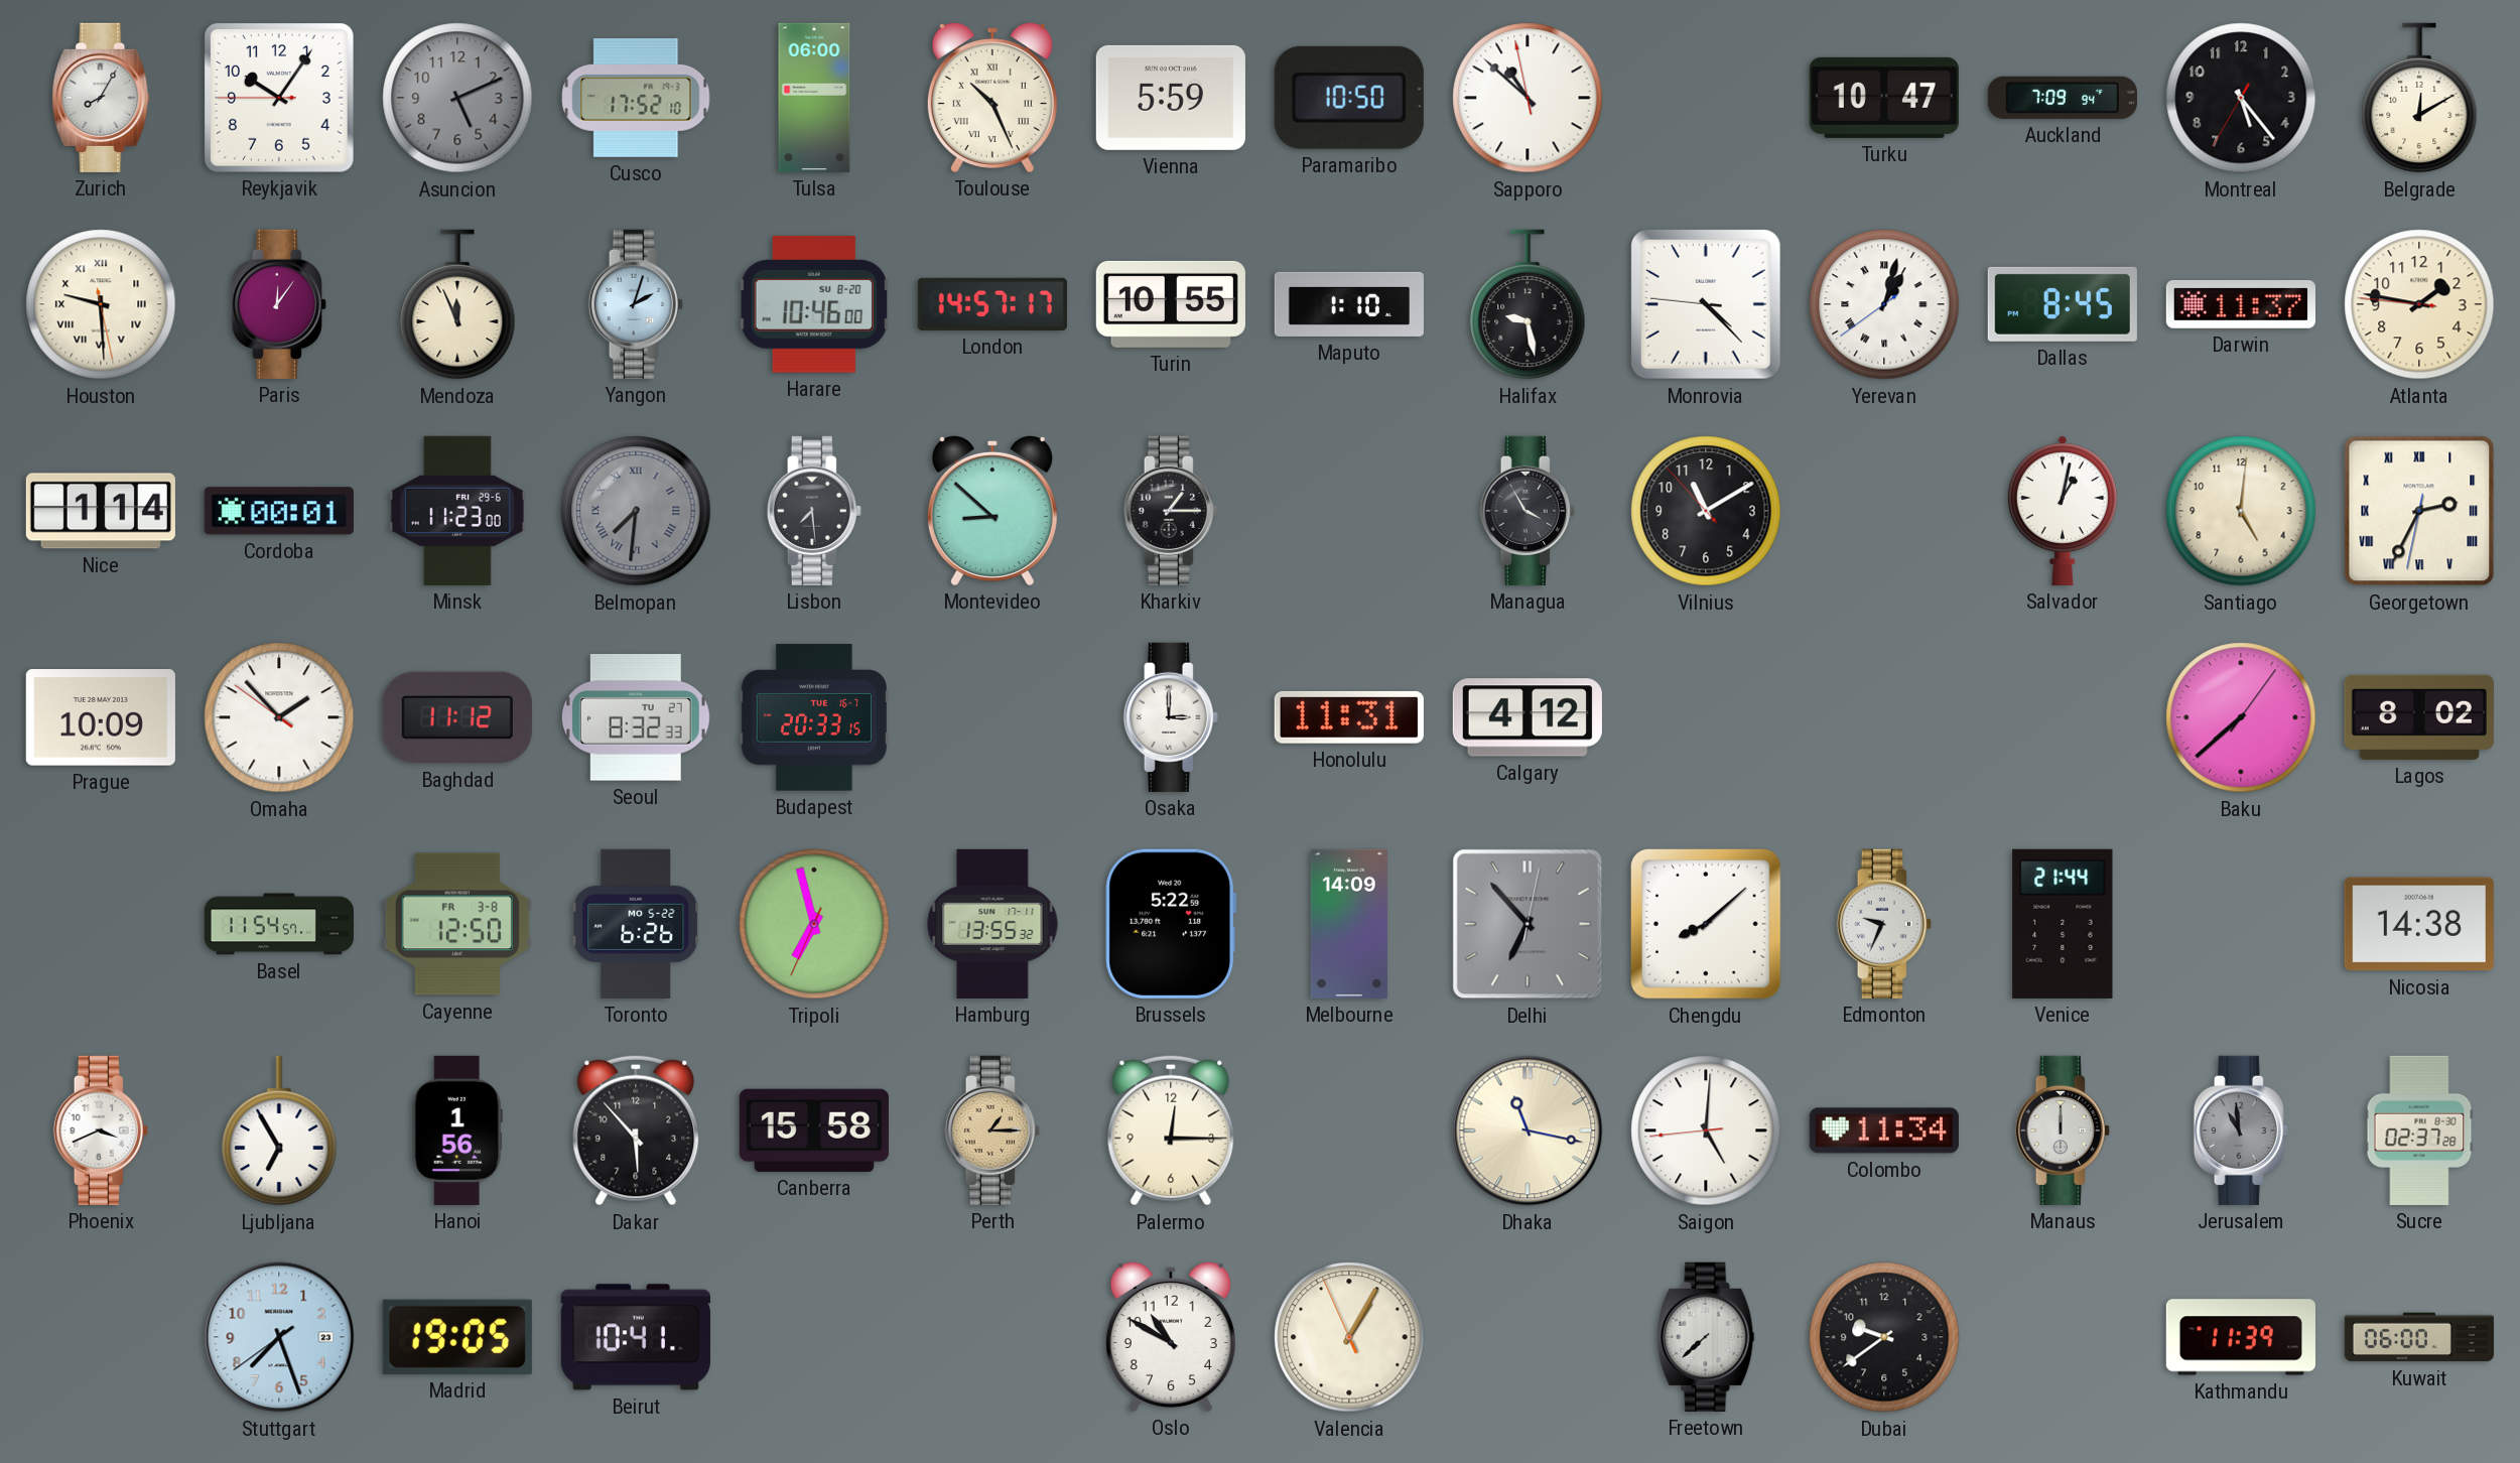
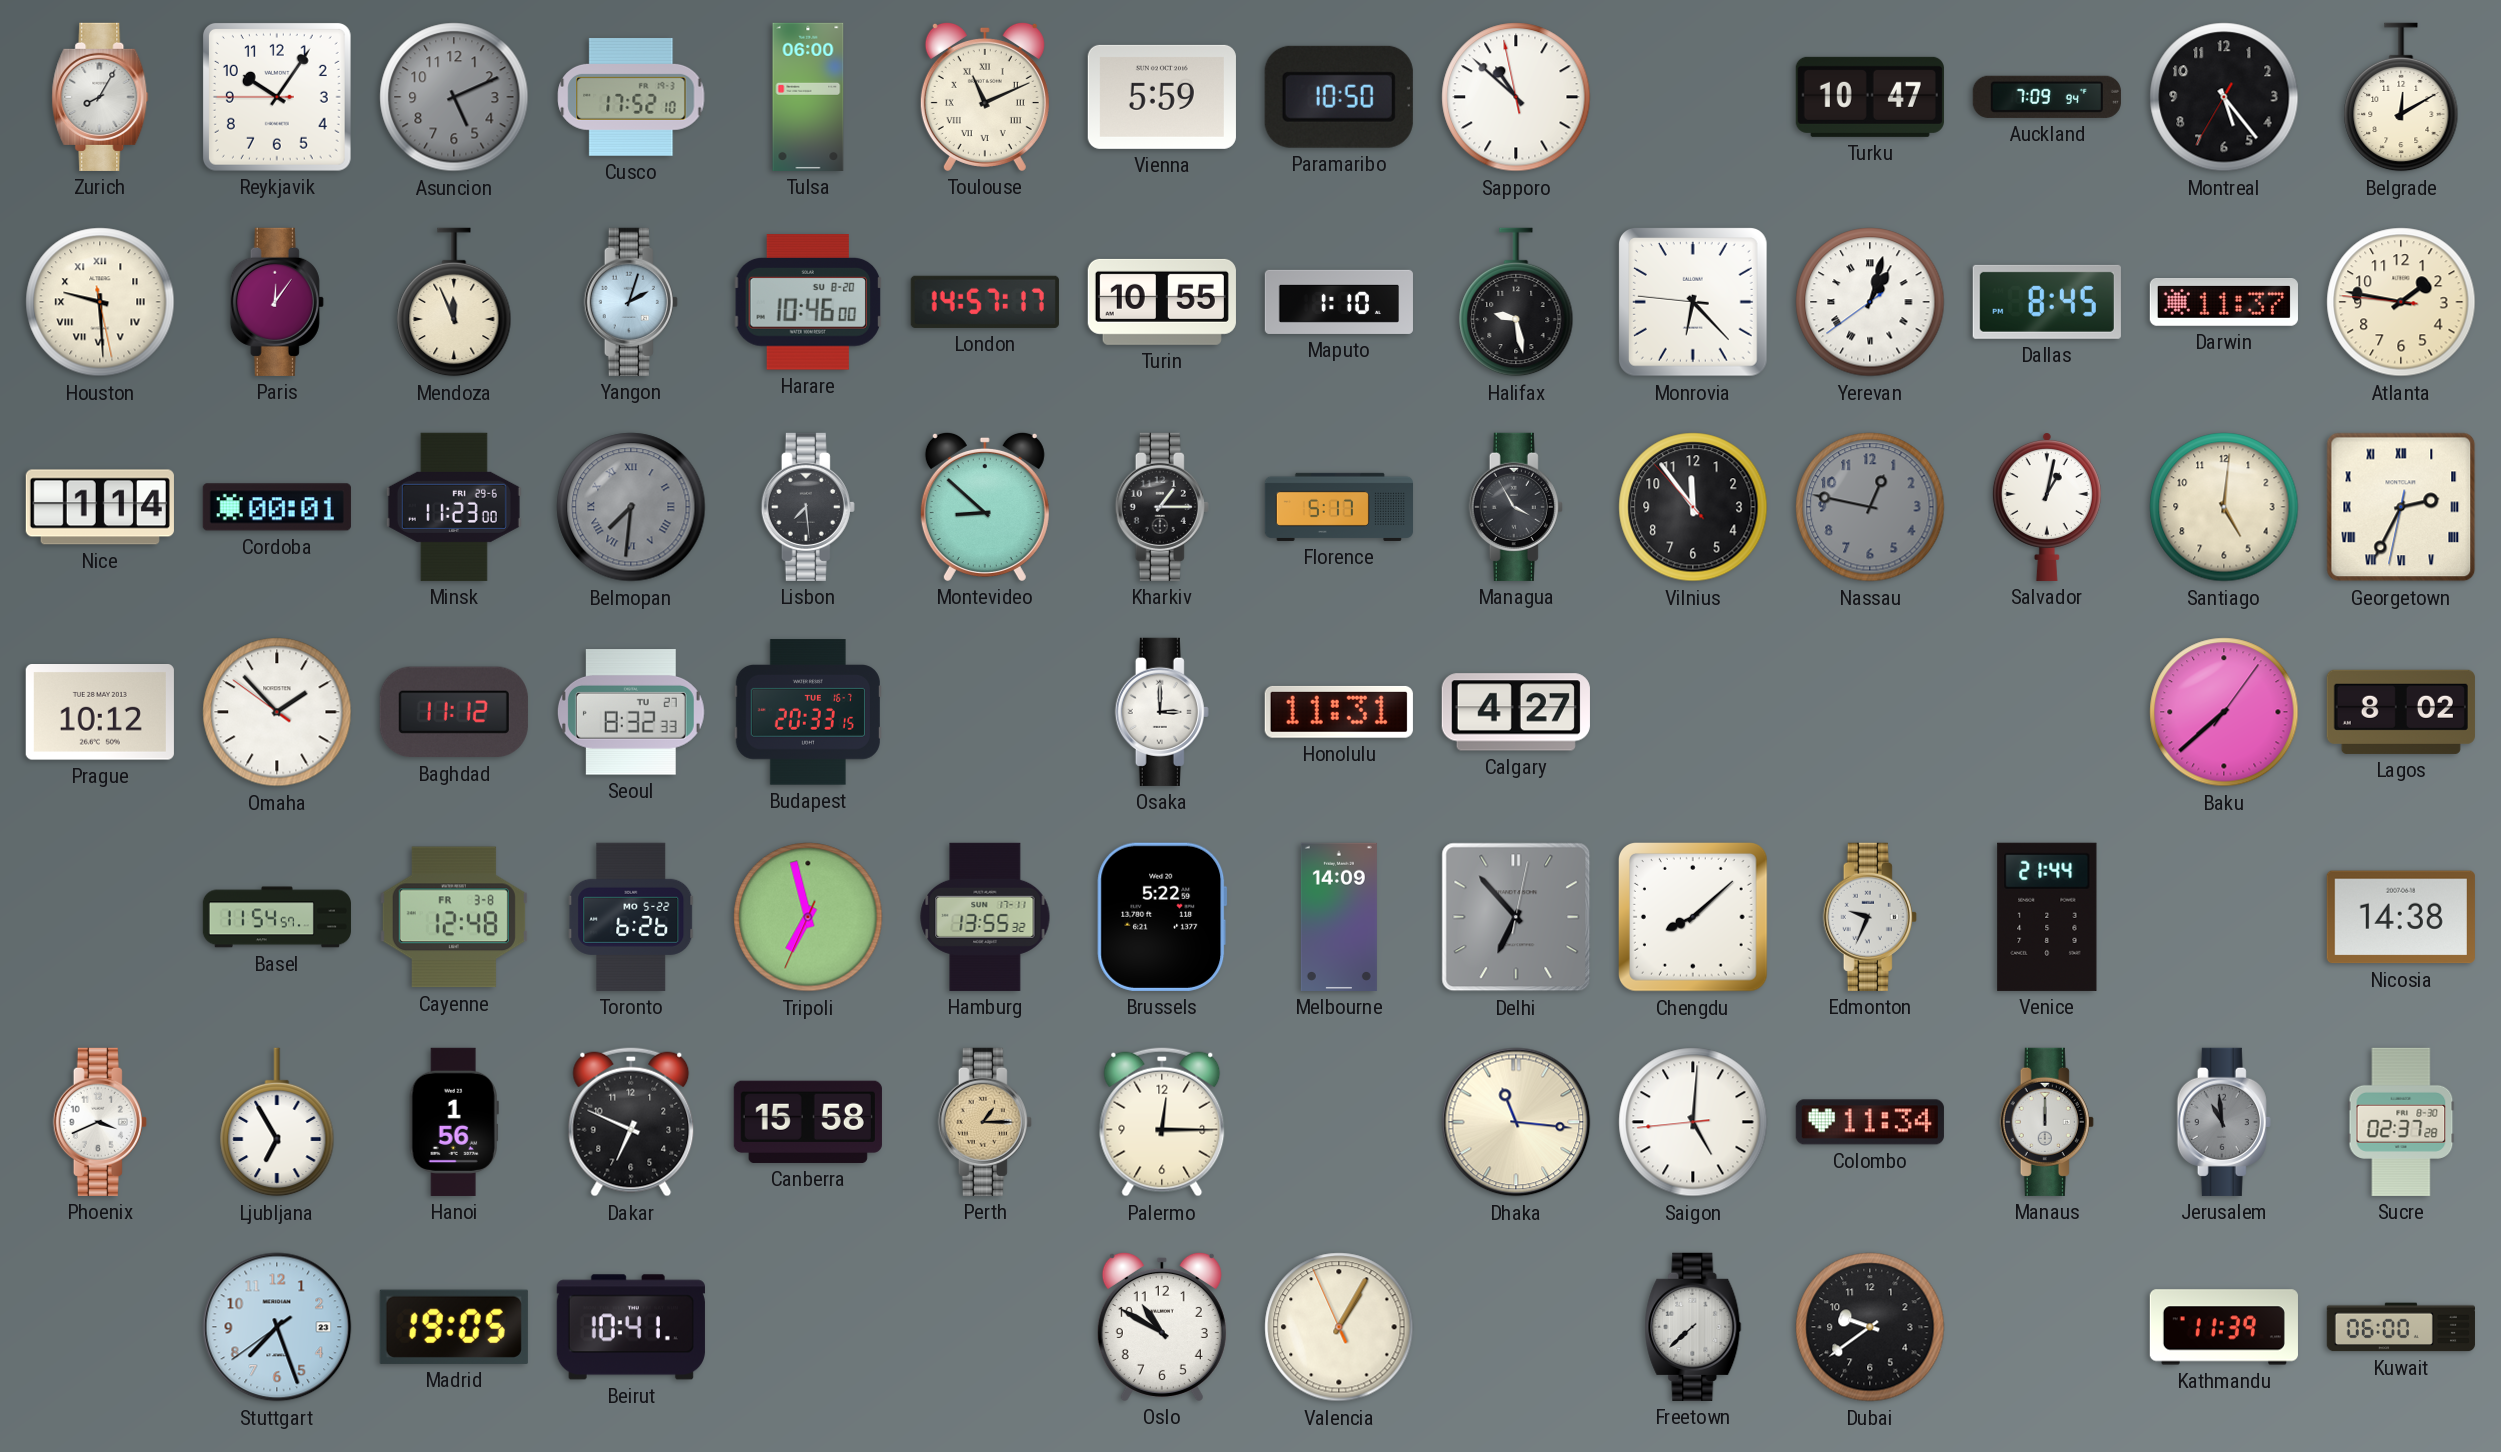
Toulouse: 10:26 -> 11:11
Monrovia: 4:22 -> 6:22
Florence: none -> 5:17
Vilnius: 11:09 -> 11:53
Nassau: none -> 12:47
Prague: 10:09 -> 10:12
Calgary: 4:12 -> 4:27
Cayenne: 12:50 -> 12:48
Dakar: 5:53 -> 6:49
Dhaka: 11:17 -> 11:16
